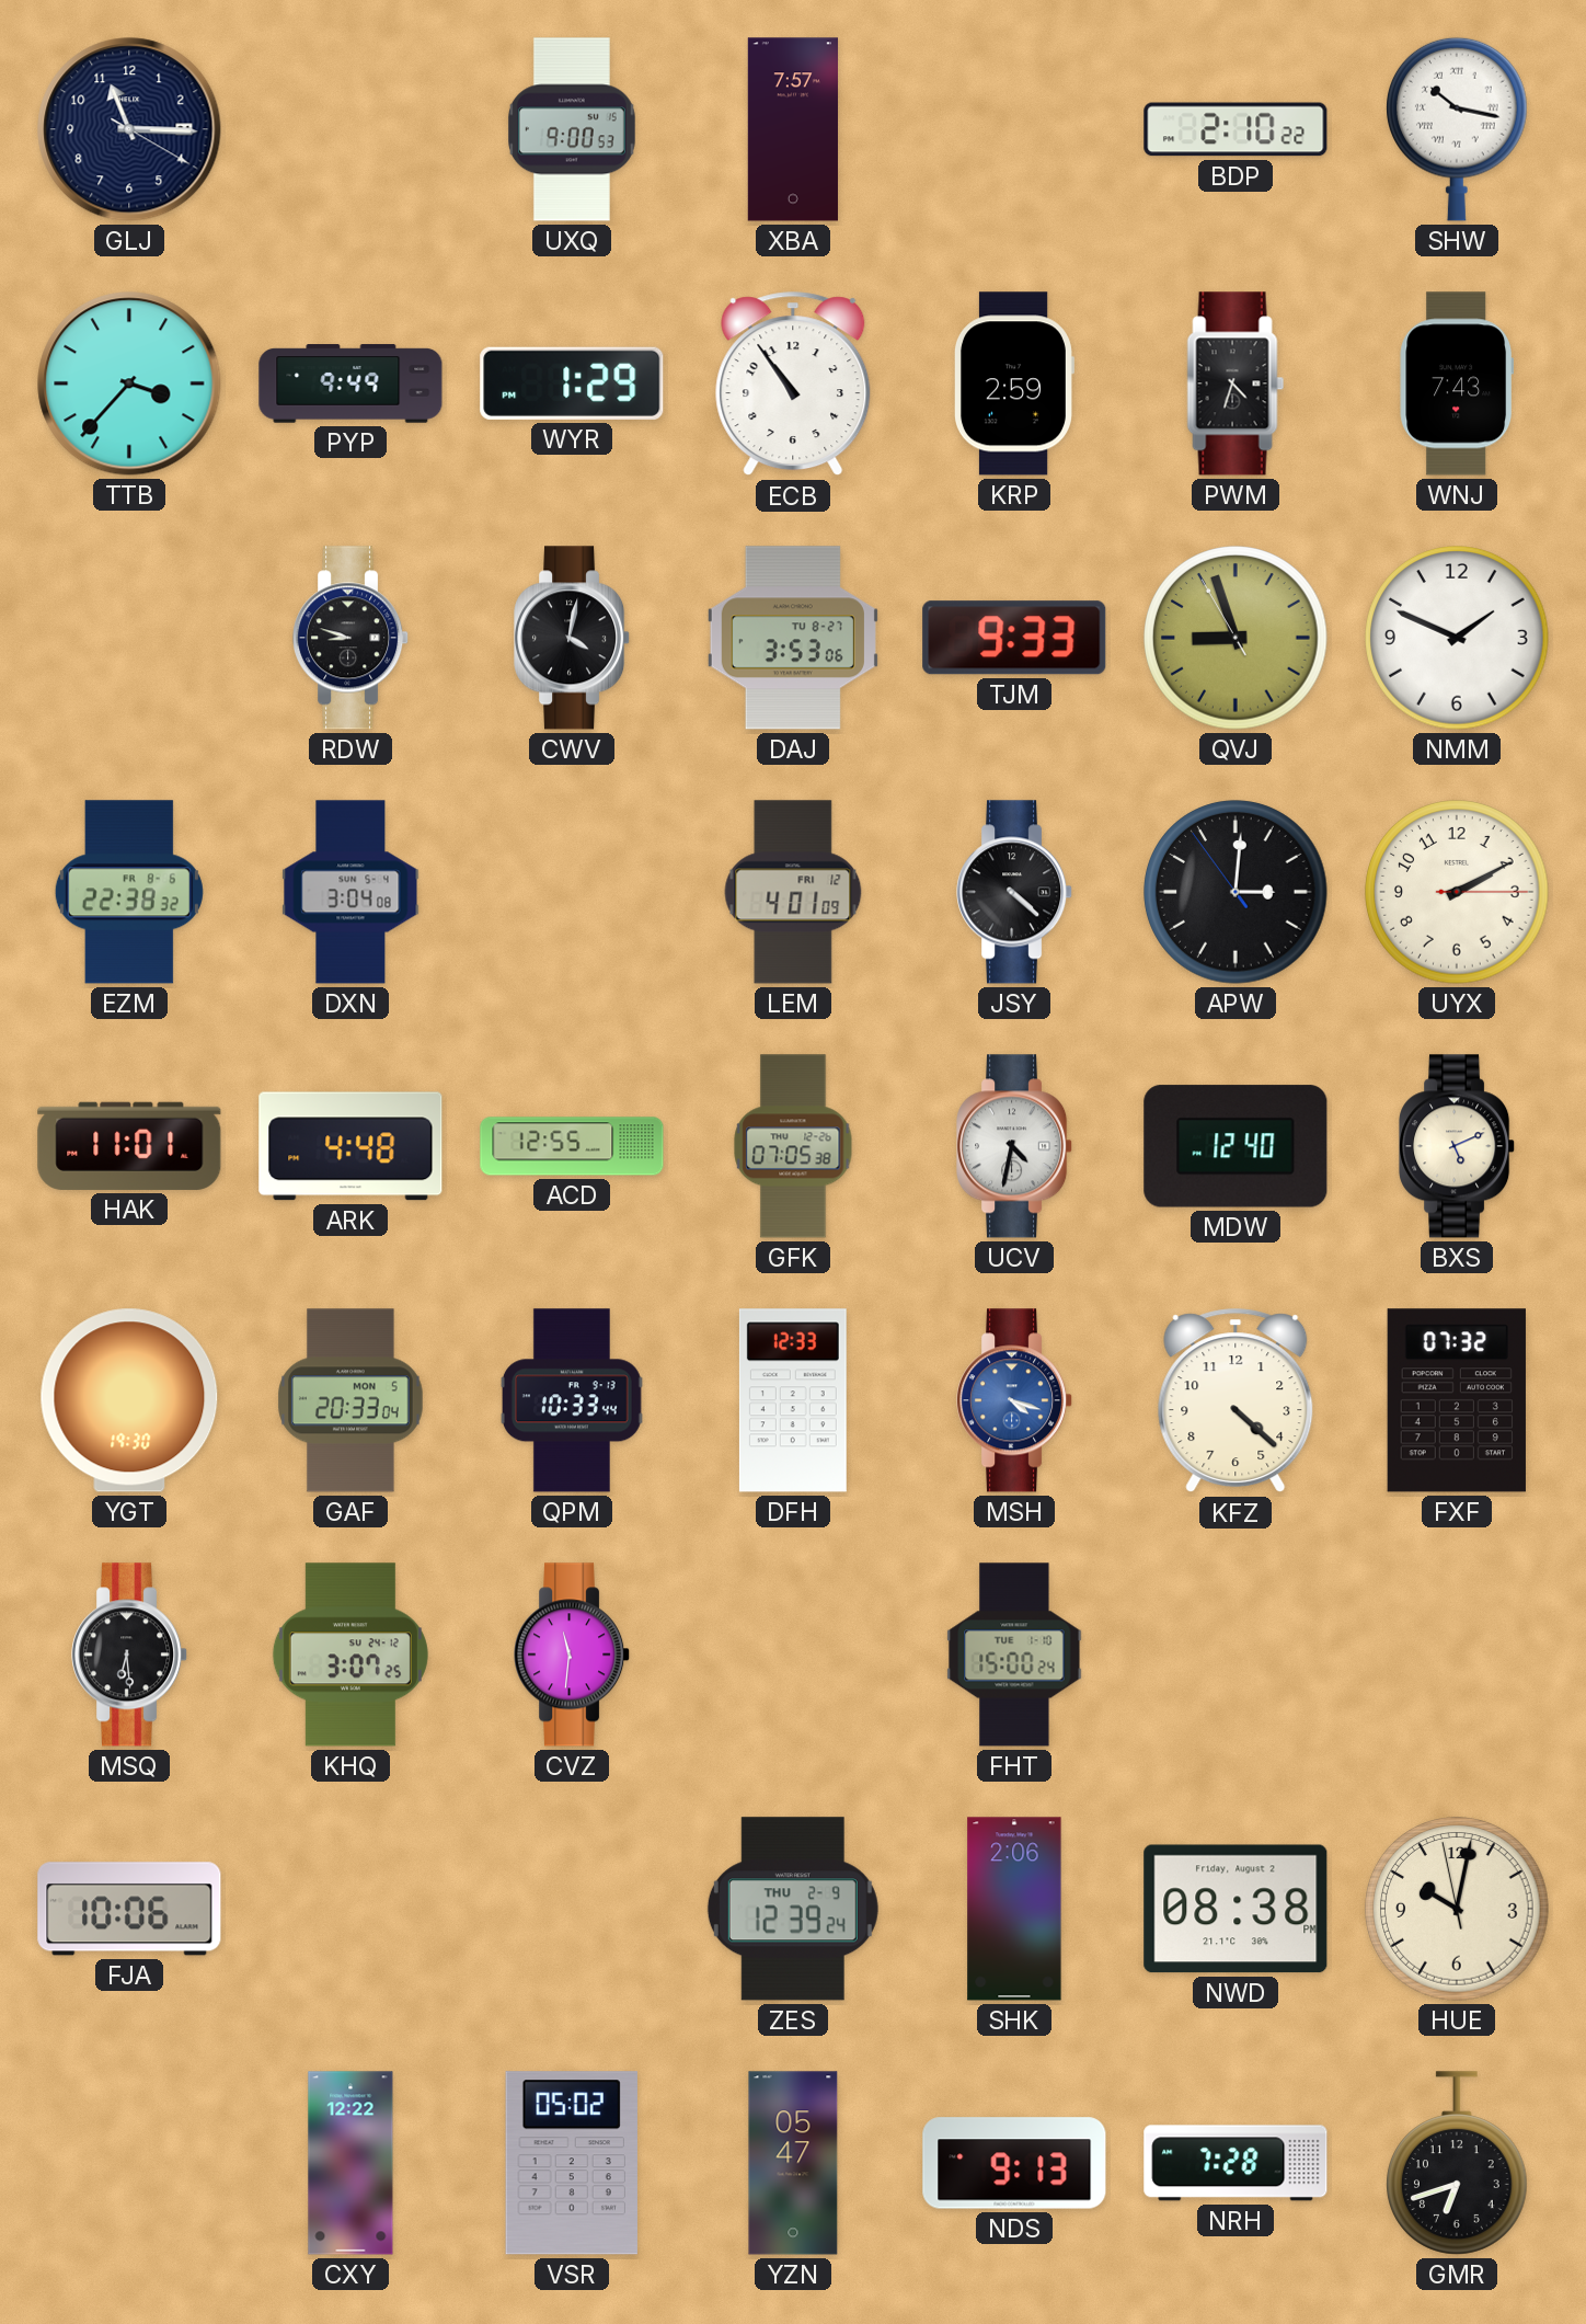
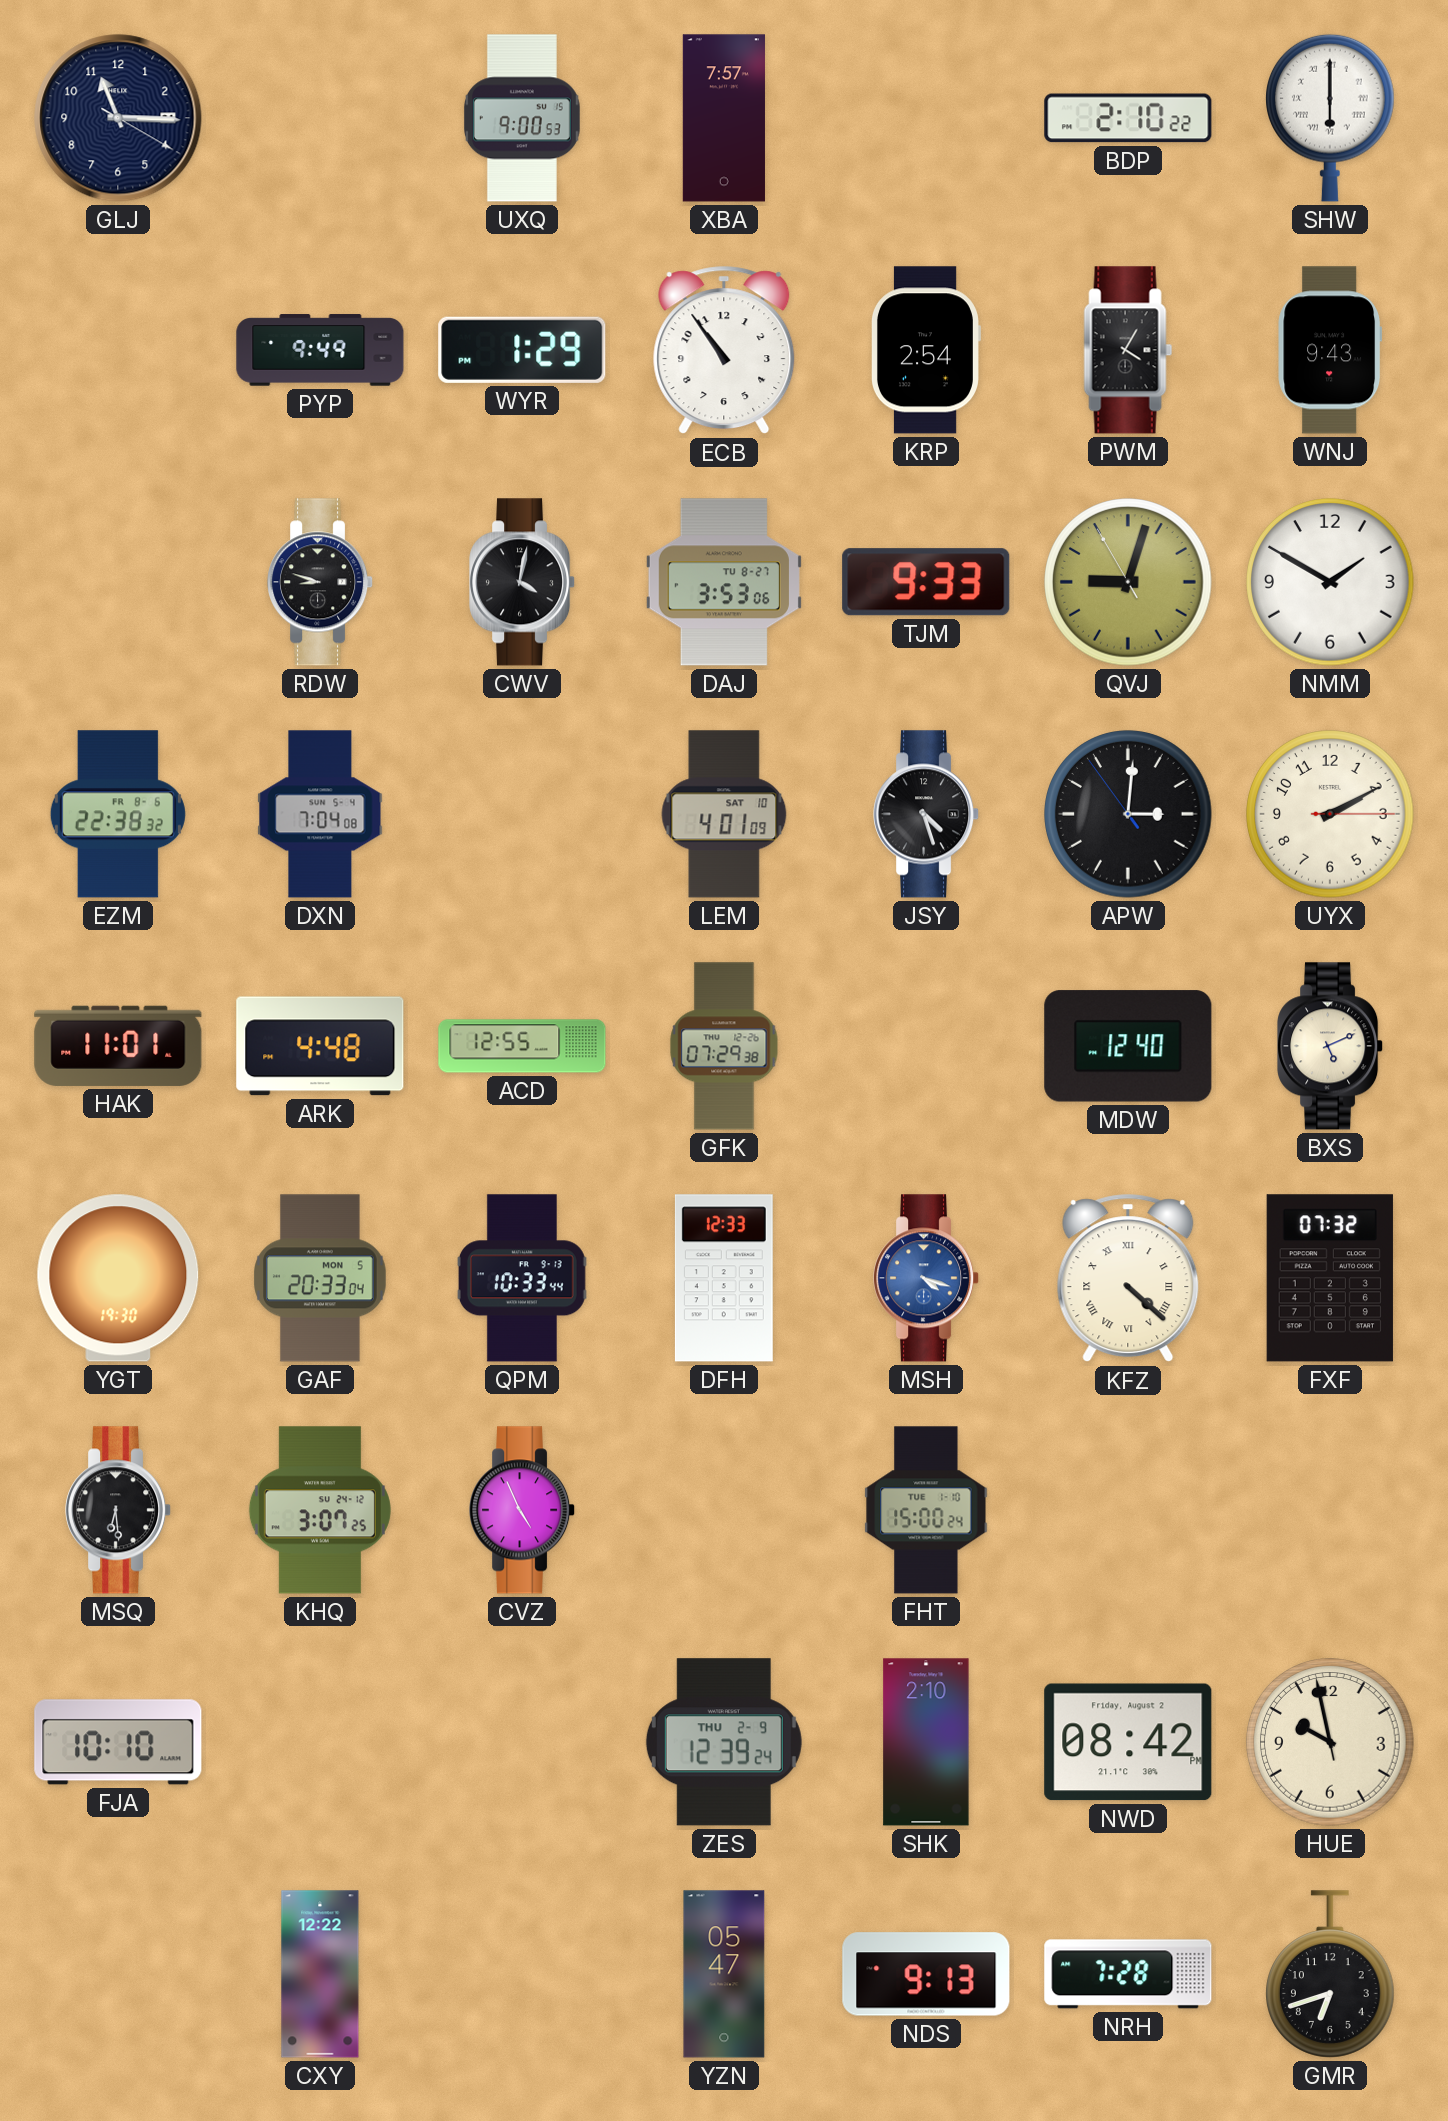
SHW: 10:17 -> 6:00
TTB: 3:37 -> none
KRP: 2:59 -> 2:54
PWM: 4:33 -> 4:05
WNJ: 7:43 -> 9:43
QVJ: 8:56 -> 9:02
NMM: 1:49 -> 1:50
DXN: 3:04 -> 7:04
LEM date: FRI 12 -> SAT 10
JSY: 4:22 -> 4:27
GFK: 07:05 -> 07:29
UCV: 4:32 -> none
KFZ numerals: Arabic -> Roman
CVZ: 11:31 -> 4:56
FJA: 10:06 -> 10:10
SHK: 2:06 -> 2:10
NWD: 08:38 -> 08:42
HUE: 10:01 -> 9:57
VSR: 05:02 -> none
